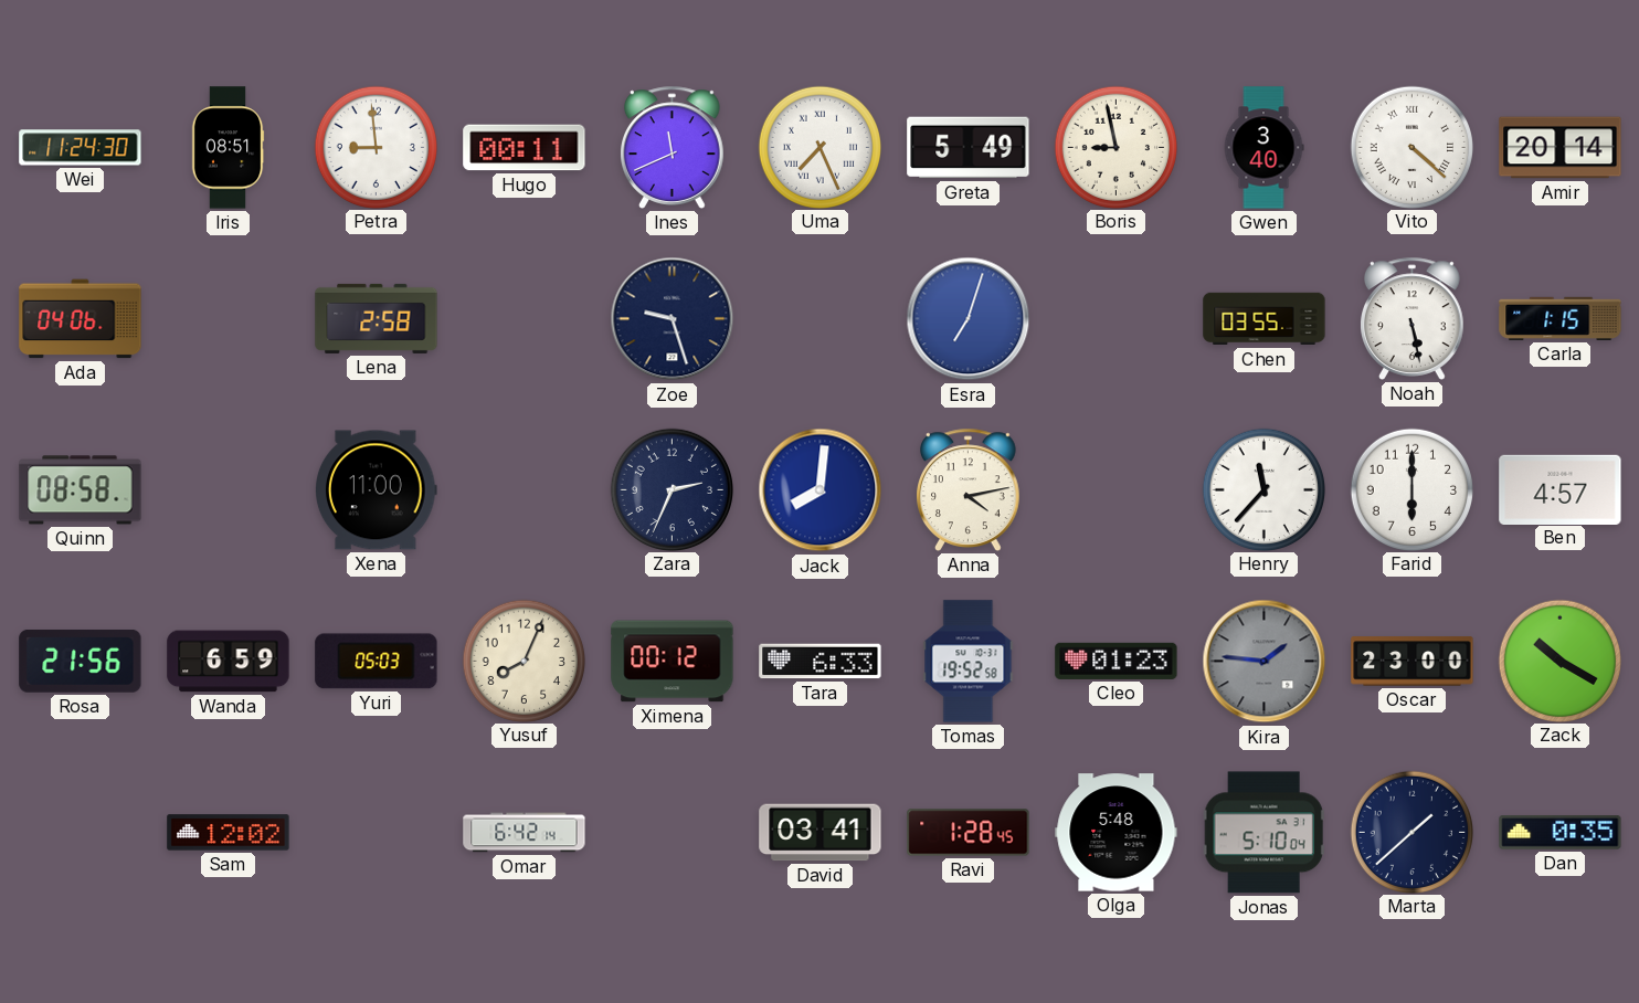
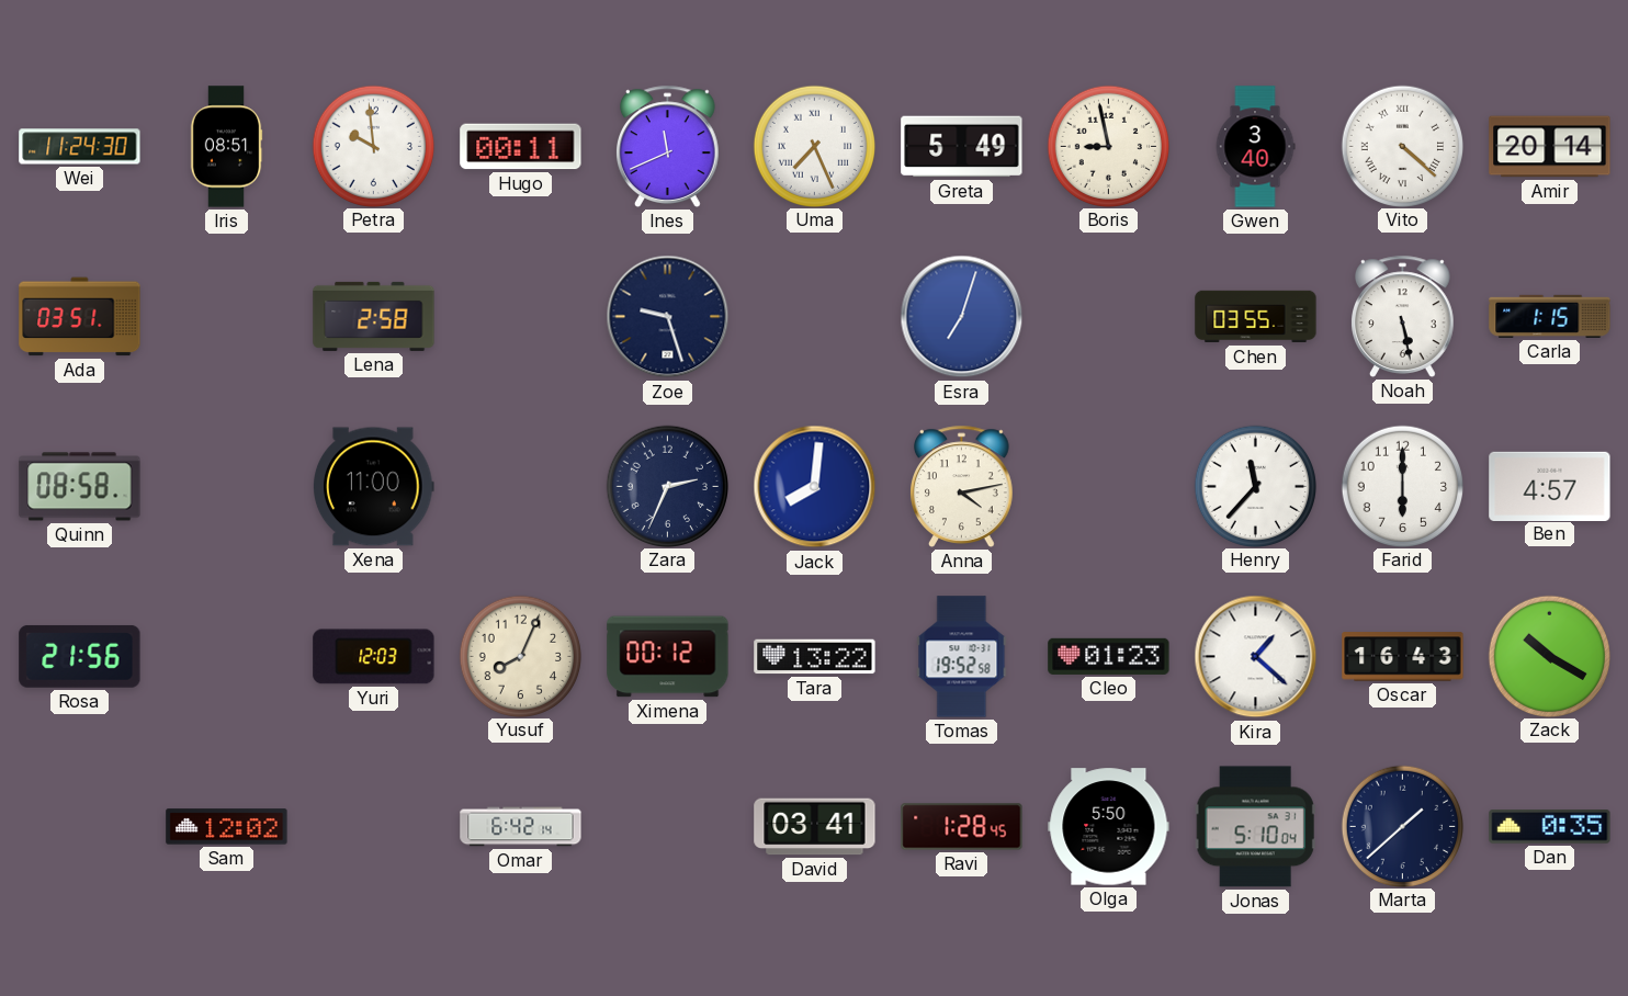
Petra: 8:59 -> 9:59
Ada: 04:06 -> 03:51
Wanda: 6:59 -> none
Yuri: 05:03 -> 12:03
Tara: 6:33 -> 13:22
Kira: 1:46 -> 1:22
Kira dial: grey -> white
Oscar: 23:00 -> 16:43
Olga: 5:48 -> 5:50
